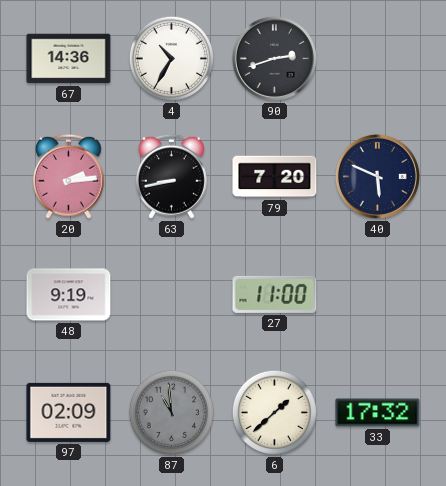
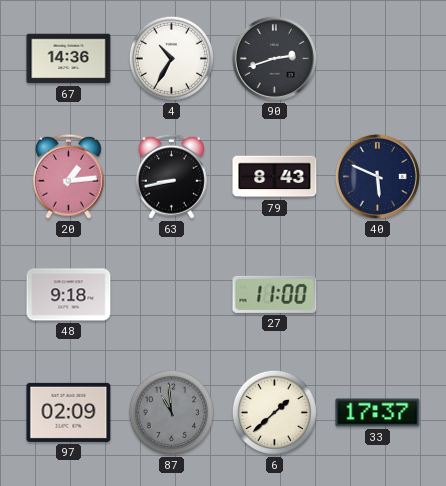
20: 2:14 -> 1:14
79: 7:20 -> 8:43
48: 9:19 -> 9:18
33: 17:32 -> 17:37
